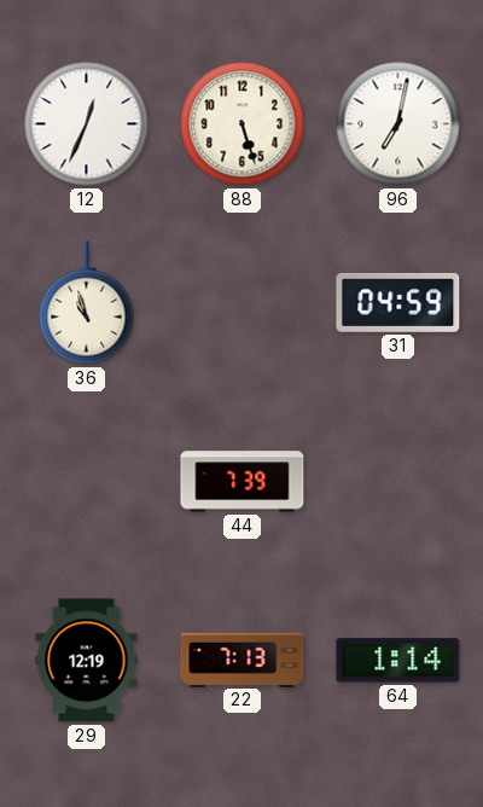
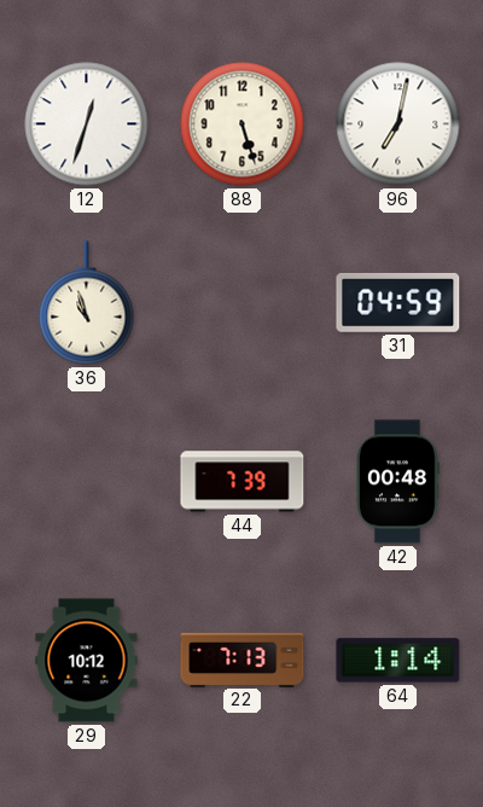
12: 12:34 -> 12:33
42: none -> 00:48
29: 12:19 -> 10:12
